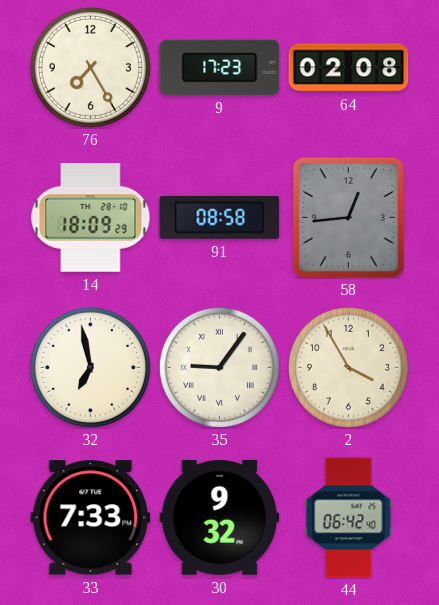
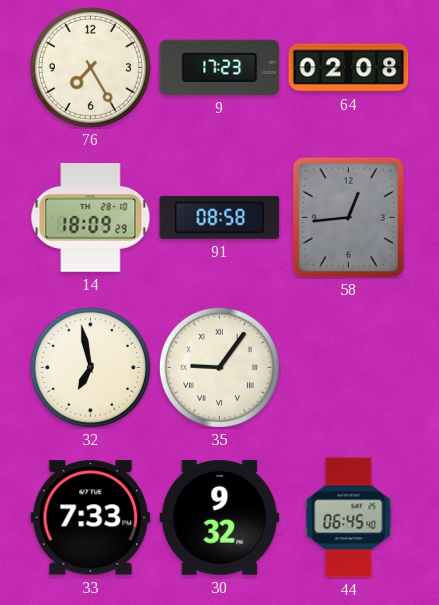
2: 3:55 -> none
44: 06:42 -> 06:45
